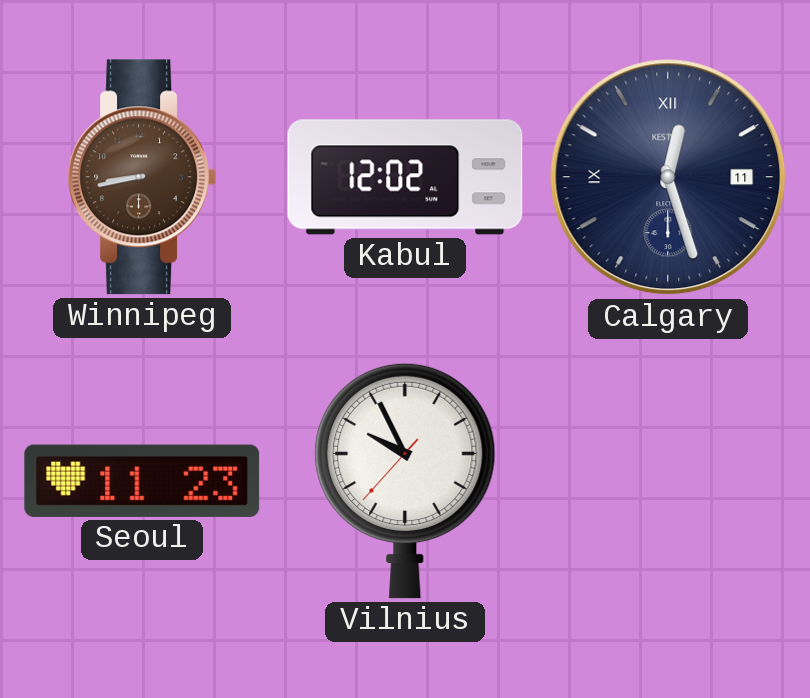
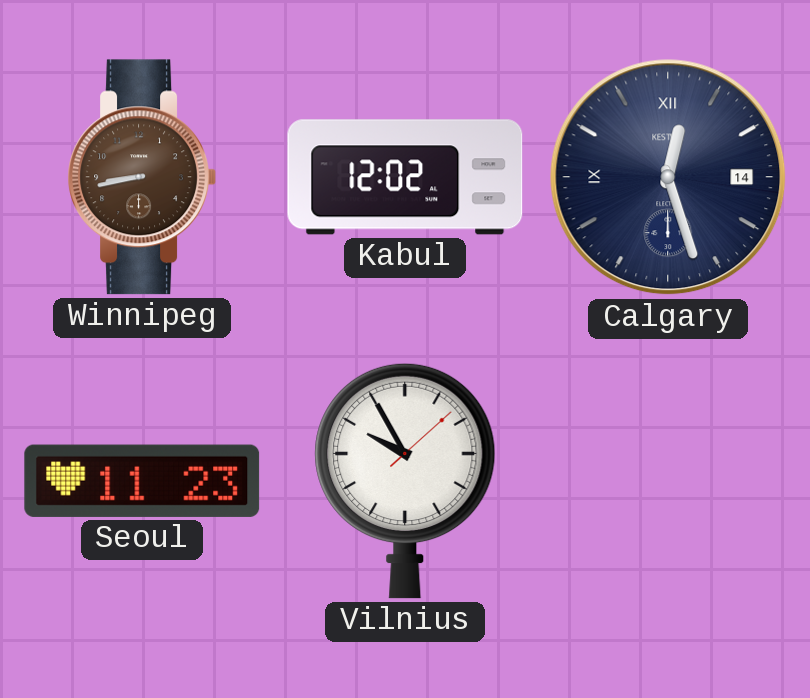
Calgary date: 11 -> 14
Vilnius: 9:55:37 -> 9:55:08
